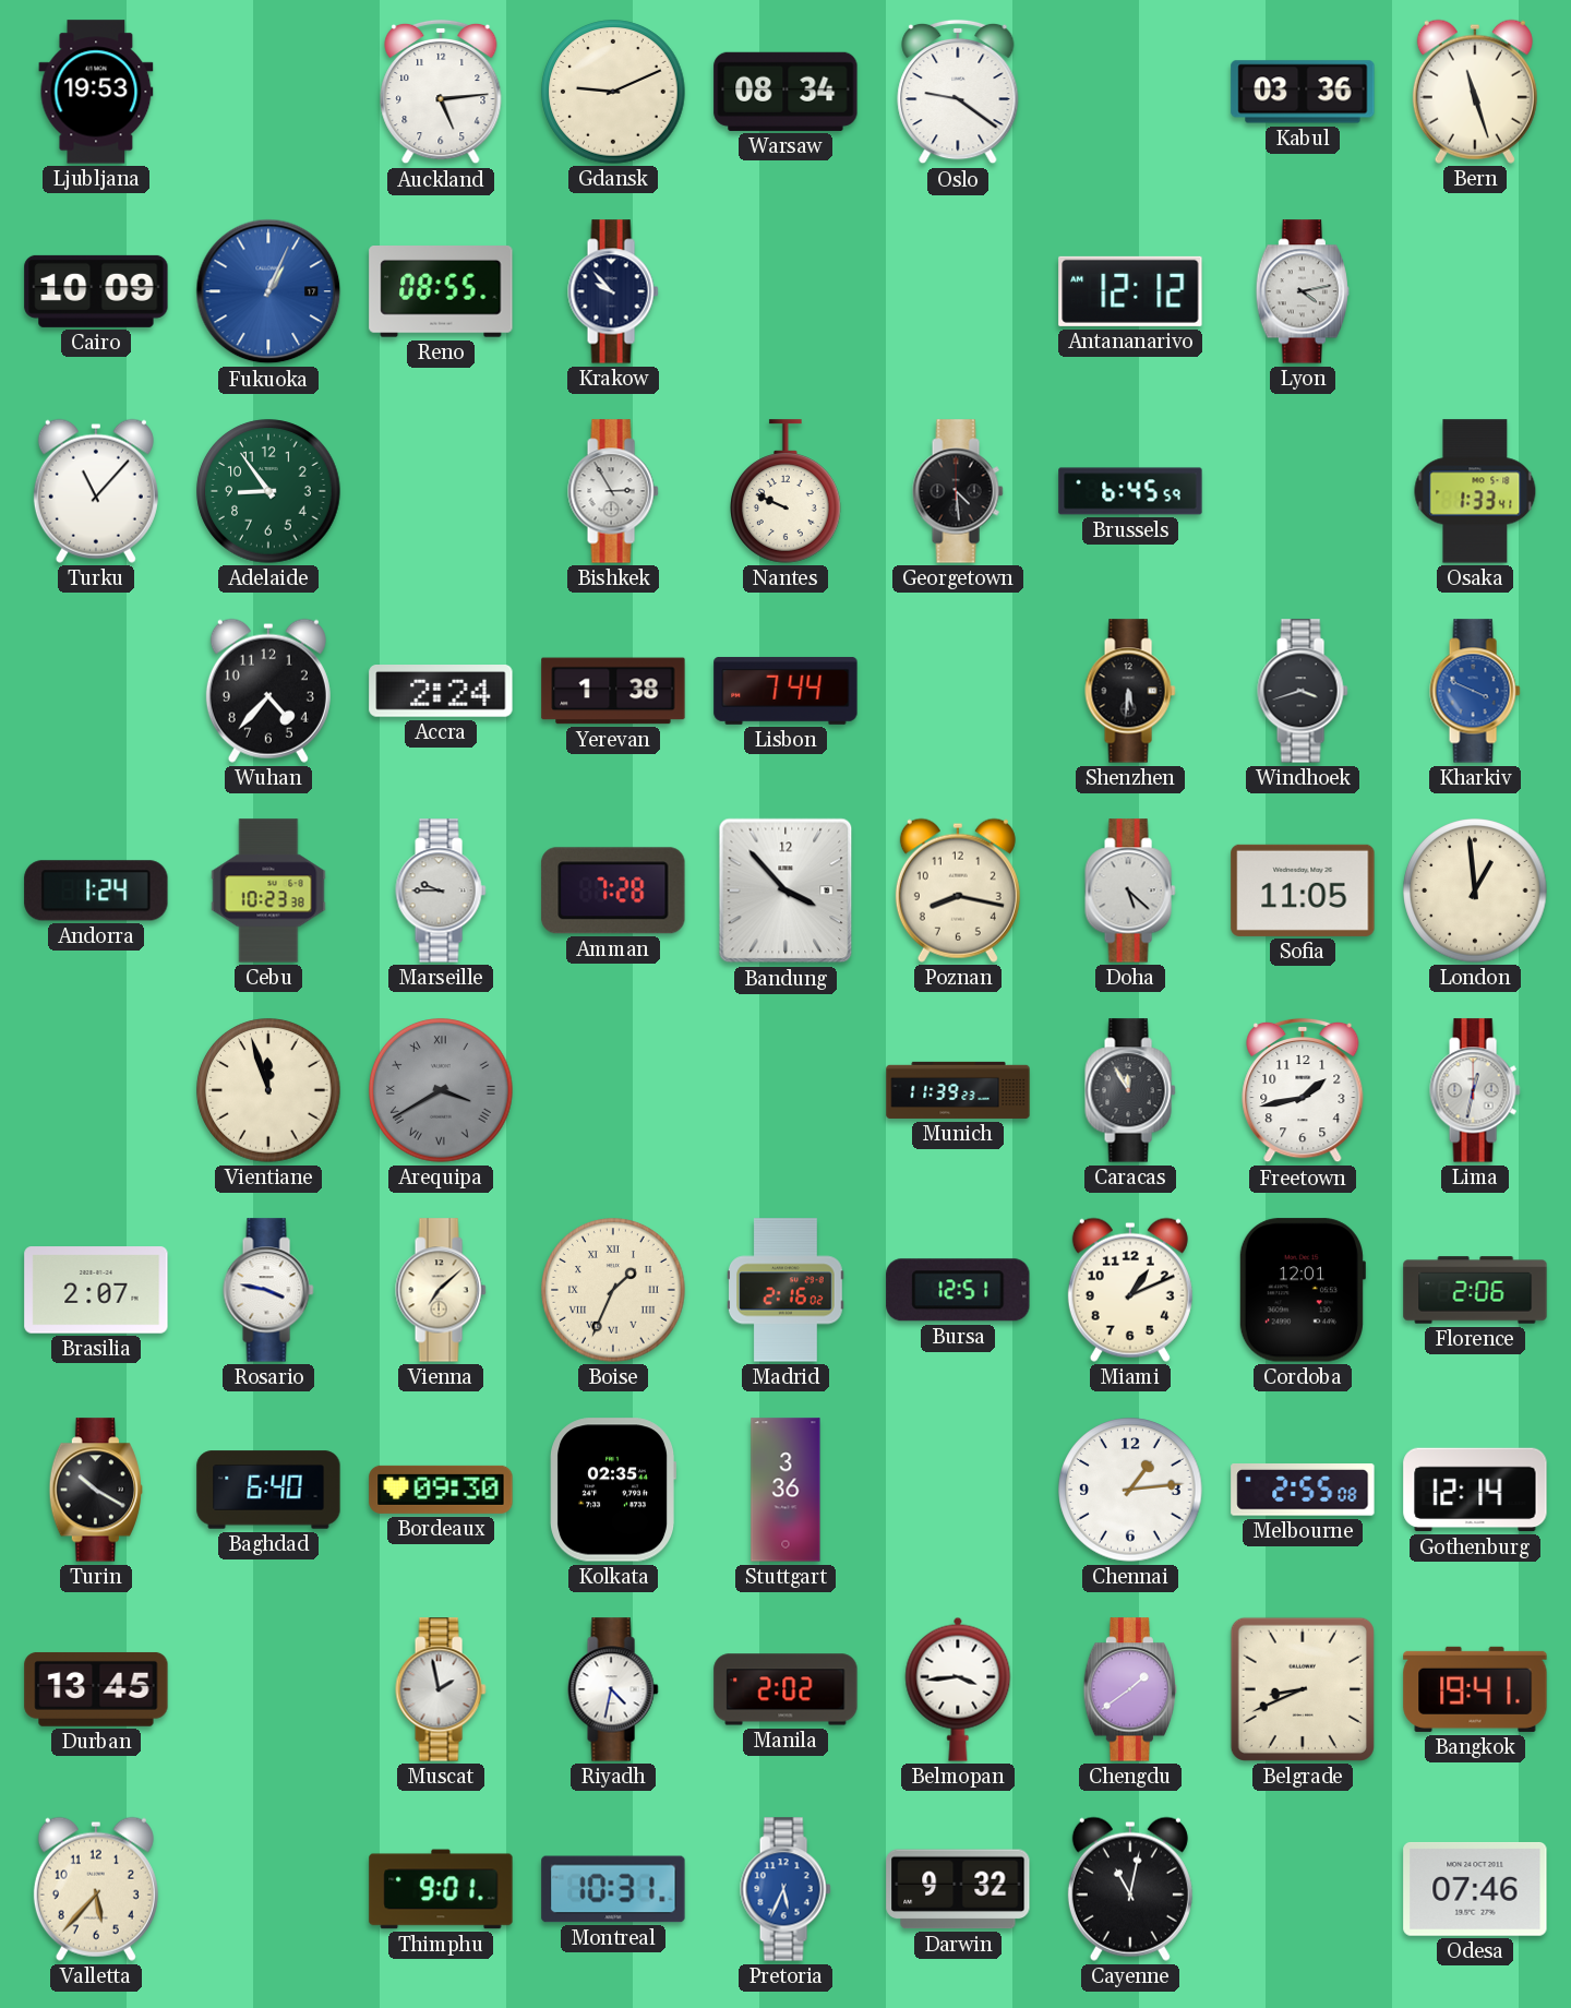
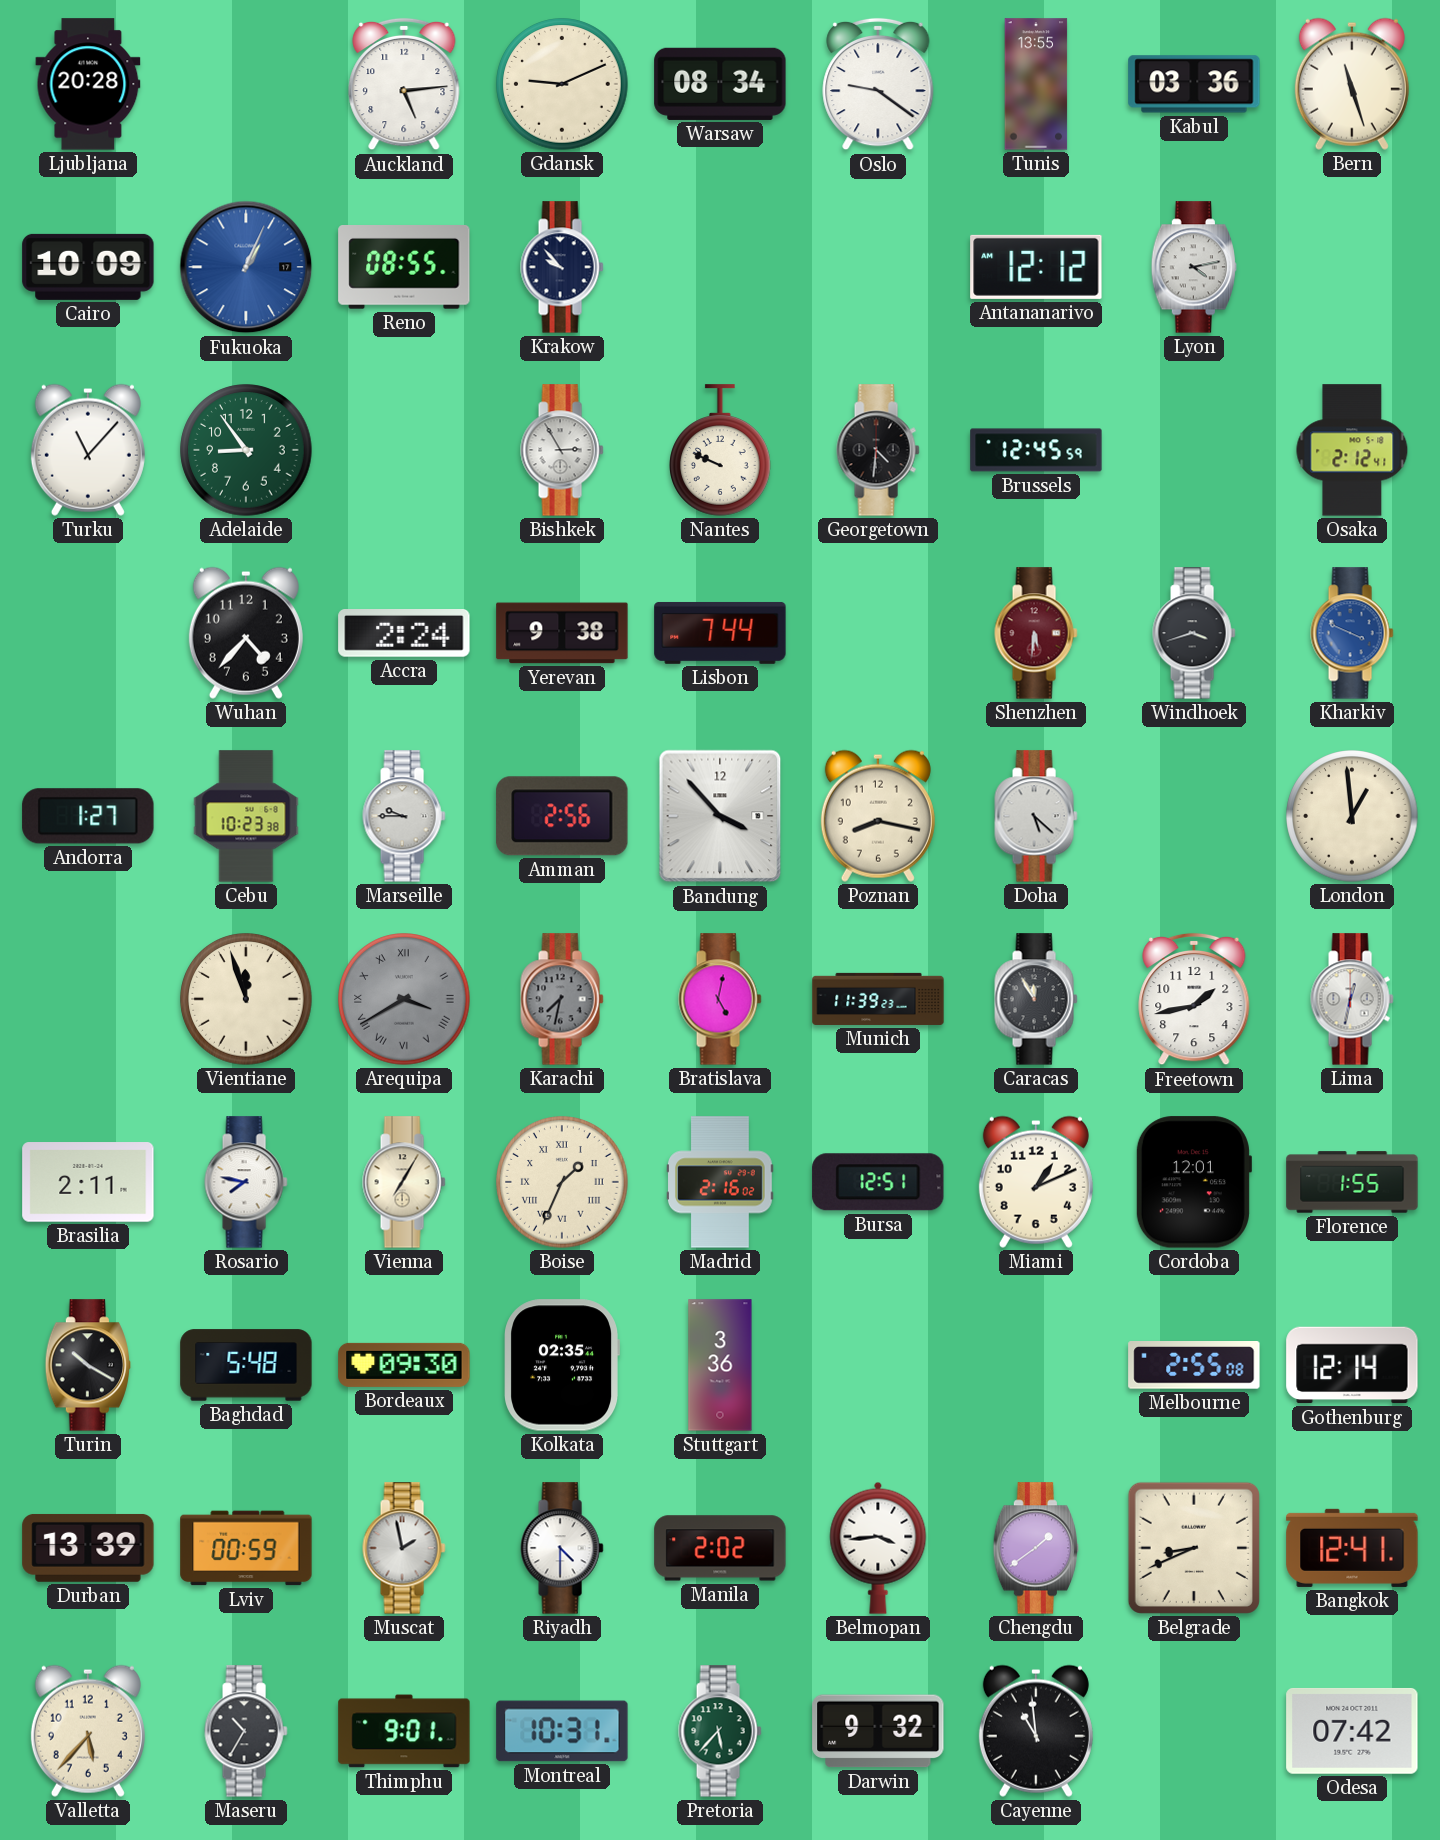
Ljubljana: 19:53 -> 20:28
Tunis: none -> 13:55
Georgetown: 4:29 -> 4:31
Brussels: 6:45 -> 12:45
Osaka: 1:33 -> 2:12
Yerevan: 1:38 -> 9:38
Shenzhen dial: black -> burgundy
Andorra: 1:24 -> 1:27
Amman: 7:28 -> 2:56
Sofia: 11:05 -> none
Karachi: none -> 7:32
Bratislava: none -> 5:02
Brasilia: 2:07 -> 2:11
Rosario: 3:47 -> 7:47
Vienna: 7:08 -> 7:05
Florence: 2:06 -> 1:55
Baghdad: 6:40 -> 5:48
Chennai: 1:14 -> none
Durban: 13:45 -> 13:39
Lviv: none -> 00:59
Riyadh: 4:32 -> 4:30
Bangkok: 19:41 -> 12:41
Maseru: none -> 10:35
Pretoria: 5:34 -> 5:37
Pretoria dial: blue -> green
Cayenne: 11:02 -> 10:59
Odesa: 07:46 -> 07:42
